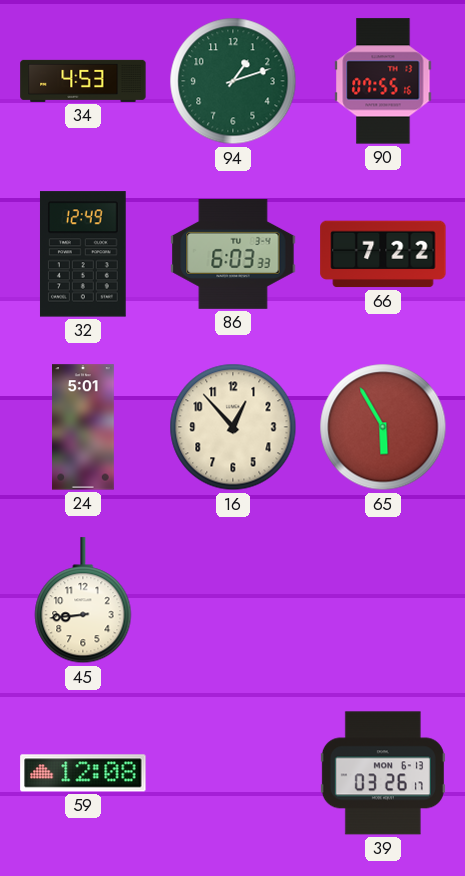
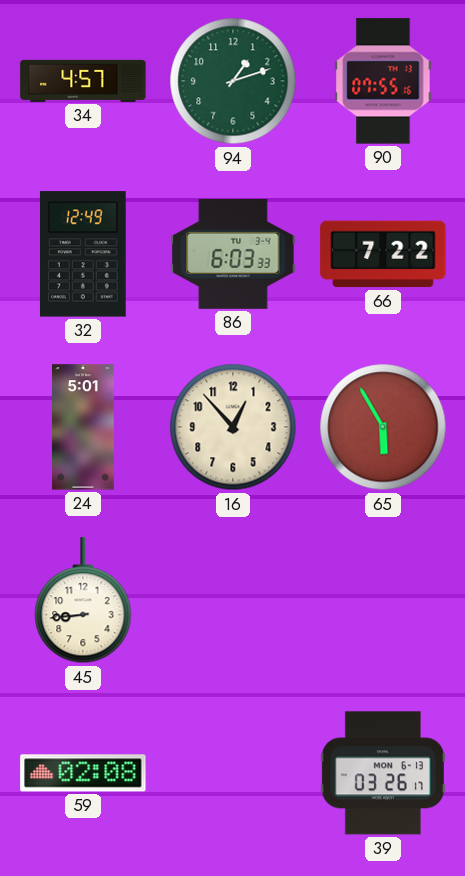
34: 4:53 -> 4:57
59: 12:08 -> 02:08
